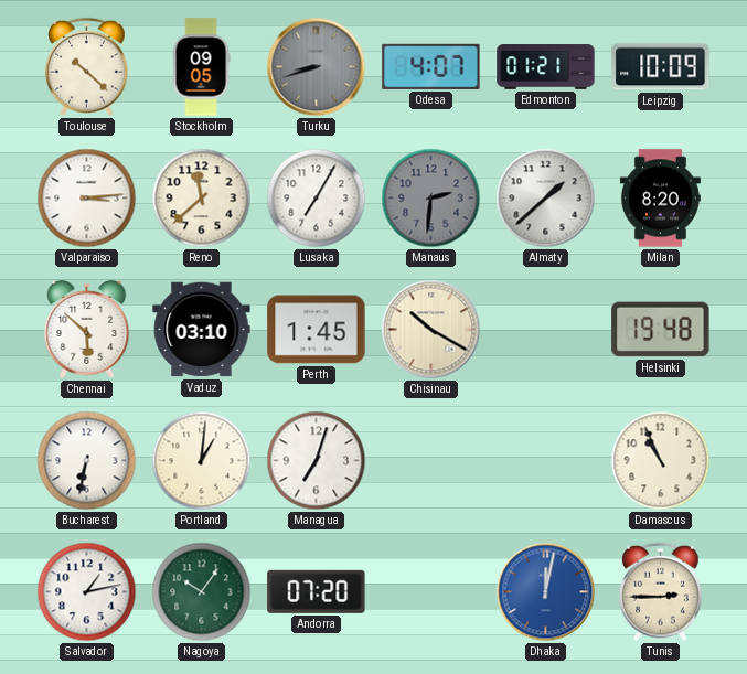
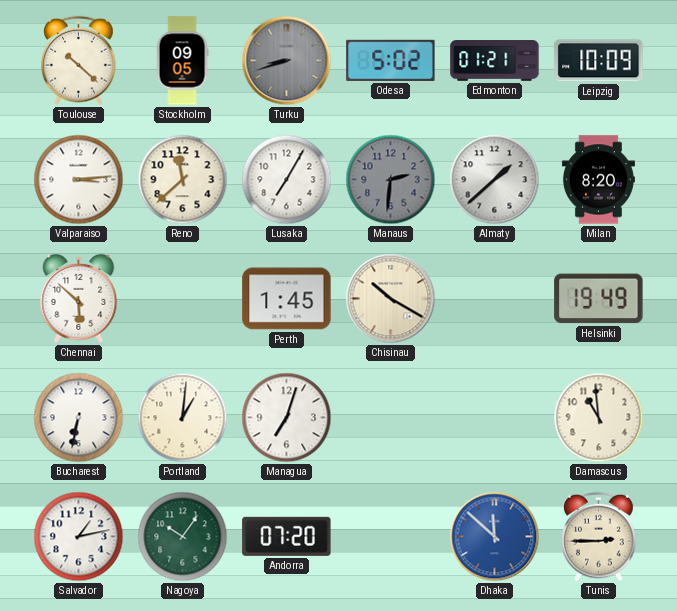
Odesa: 4:07 -> 5:02
Vaduz: 03:10 -> none
Helsinki: 19:48 -> 19:49
Damascus: 10:56 -> 10:59
Dhaka: 12:02 -> 11:52
